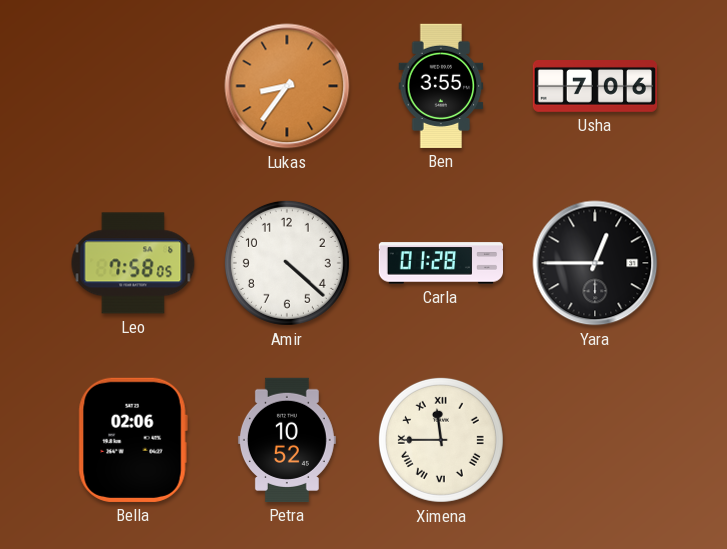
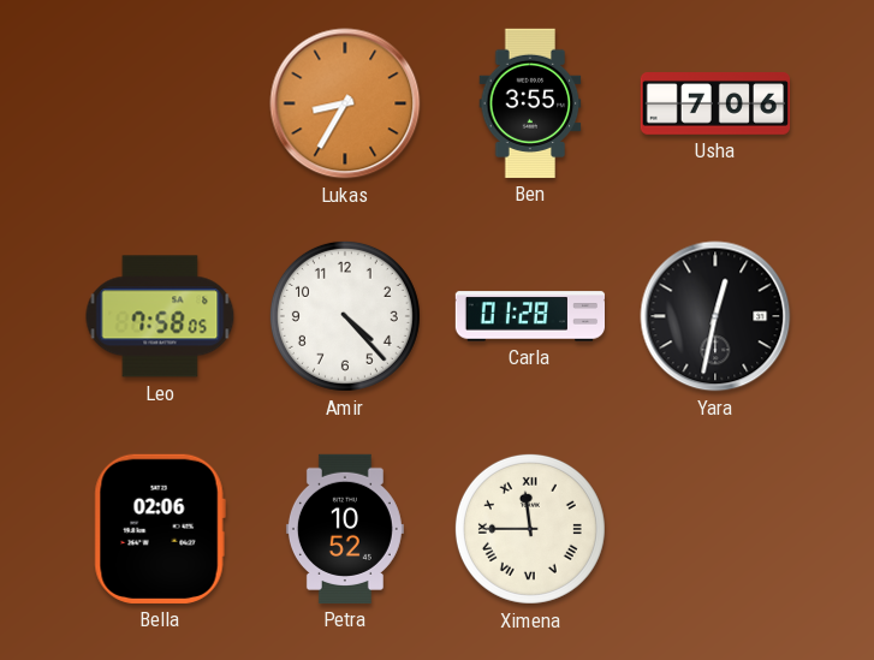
Lukas: 8:36 -> 8:35
Amir: 4:22 -> 4:23
Yara: 12:45 -> 12:32
